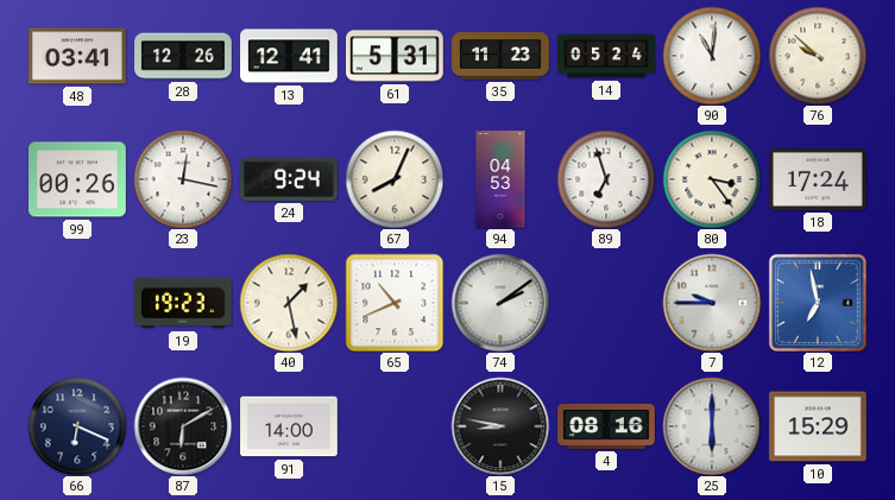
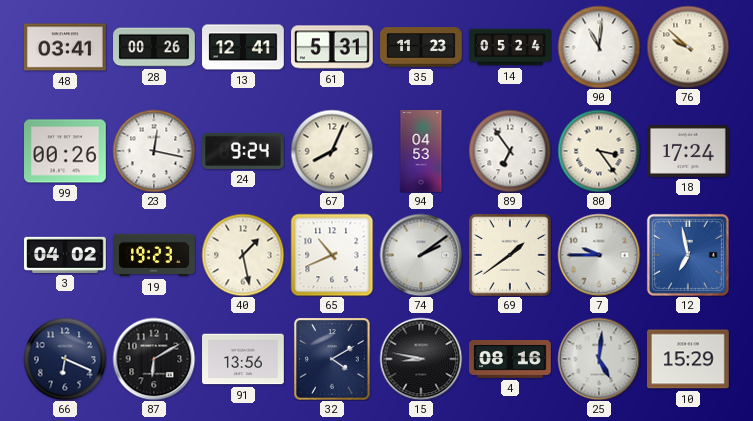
28: 12:26 -> 00:26
89: 6:57 -> 6:54
3: none -> 04:02
69: none -> 1:39
91: 14:00 -> 13:56
32: none -> 4:10
25: 6:00 -> 5:01
